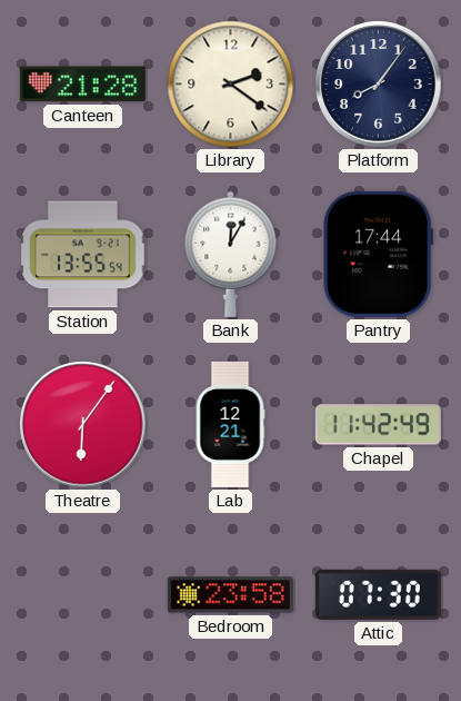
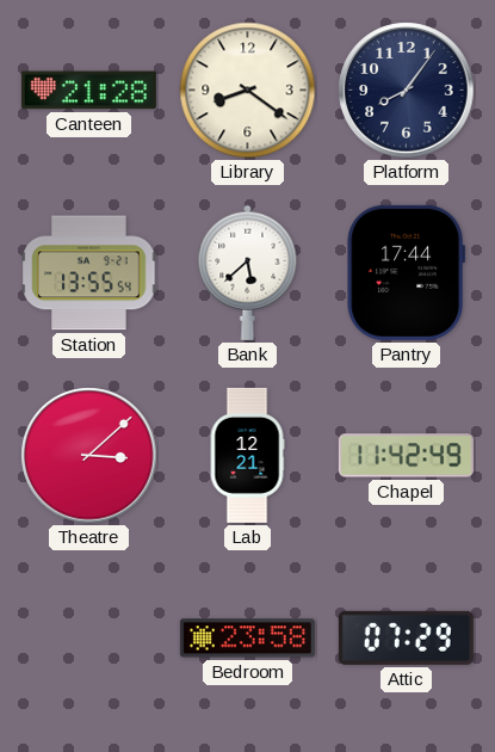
Library: 2:21 -> 8:21
Bank: 12:05 -> 5:38
Theatre: 6:06 -> 3:08
Attic: 07:30 -> 07:29
